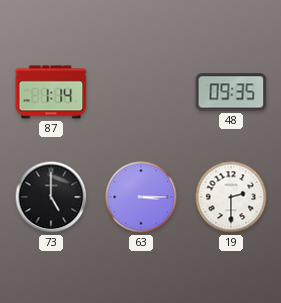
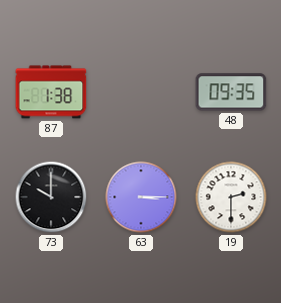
87: 1:14 -> 1:38
73: 5:00 -> 10:00
